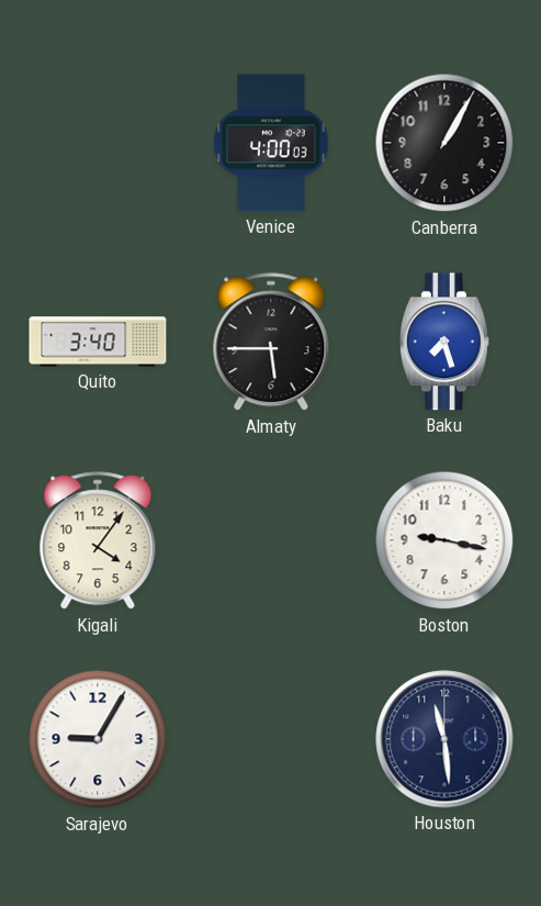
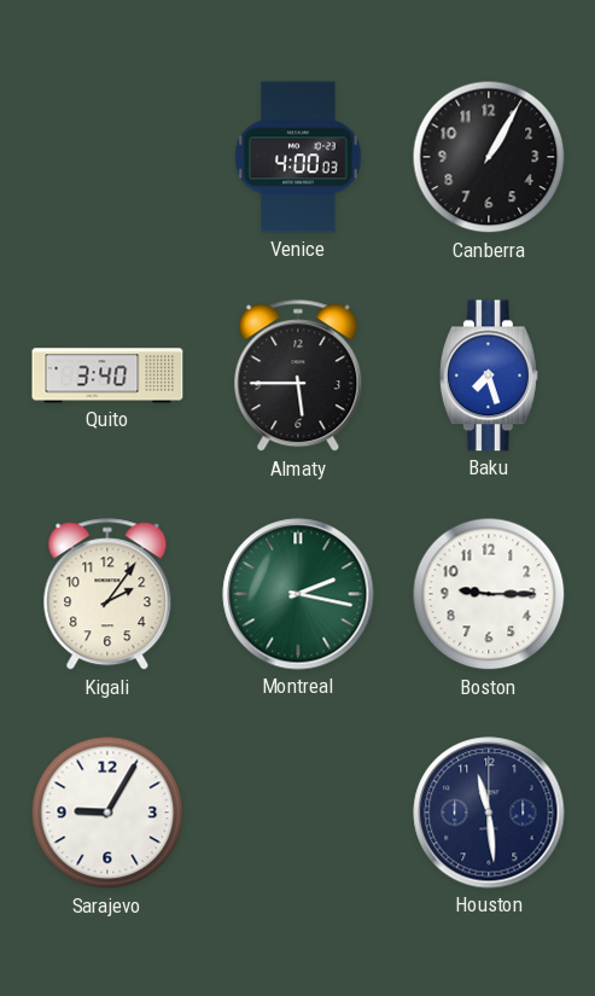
Kigali: 4:06 -> 2:06
Montreal: none -> 2:17
Boston: 9:17 -> 9:15
